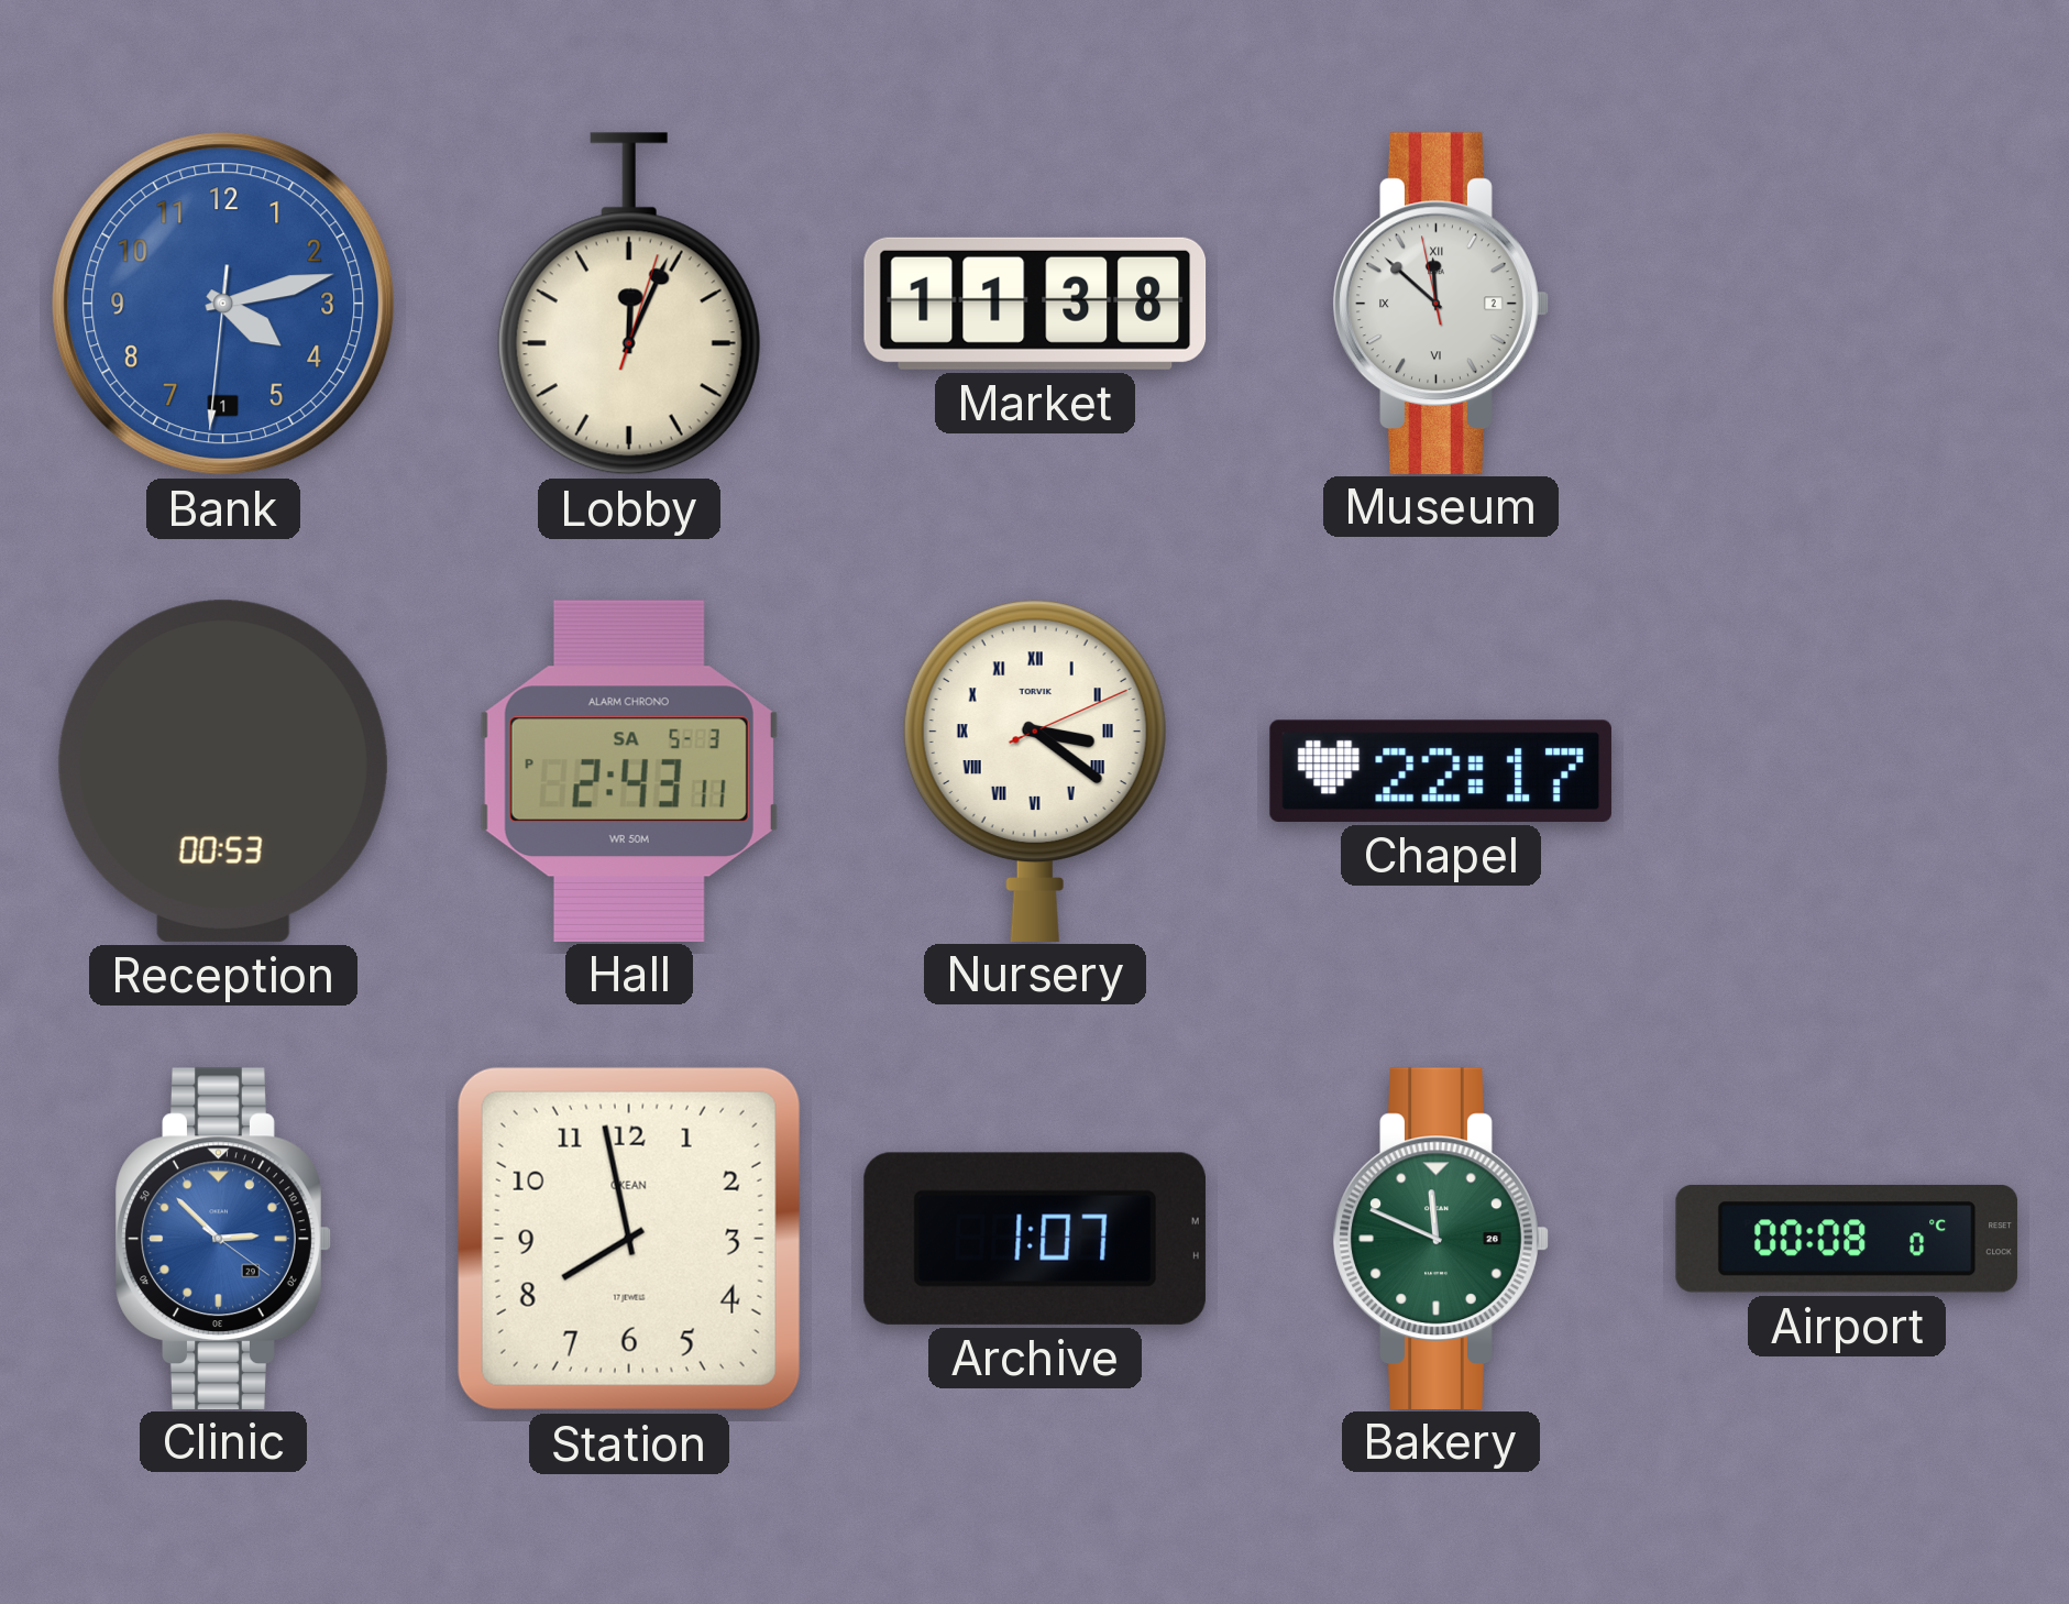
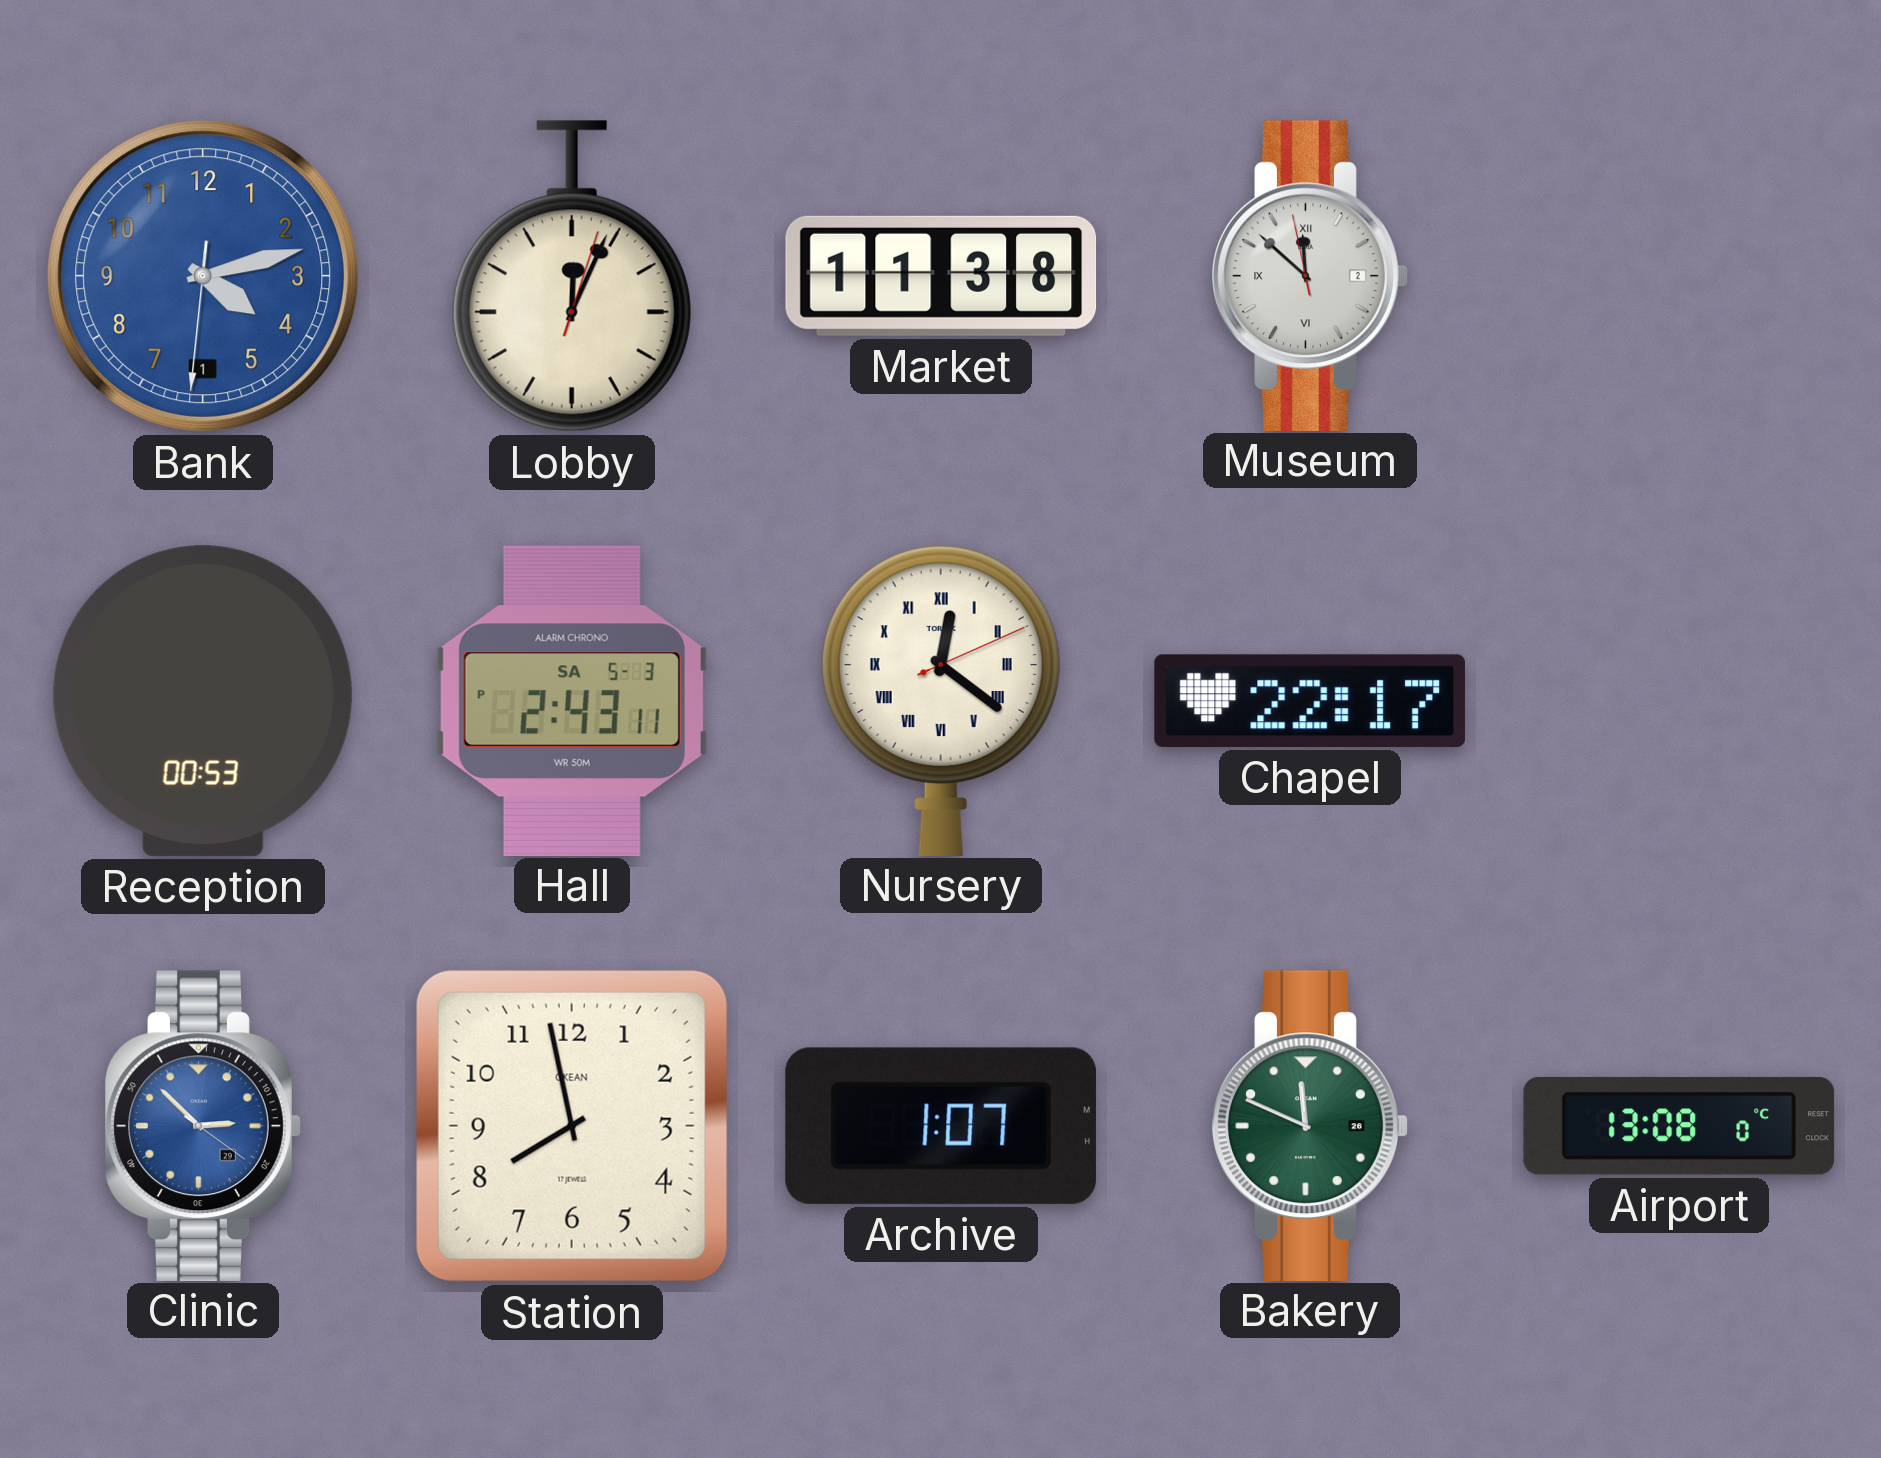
Nursery: 3:21 -> 12:21
Airport: 00:08 -> 13:08
